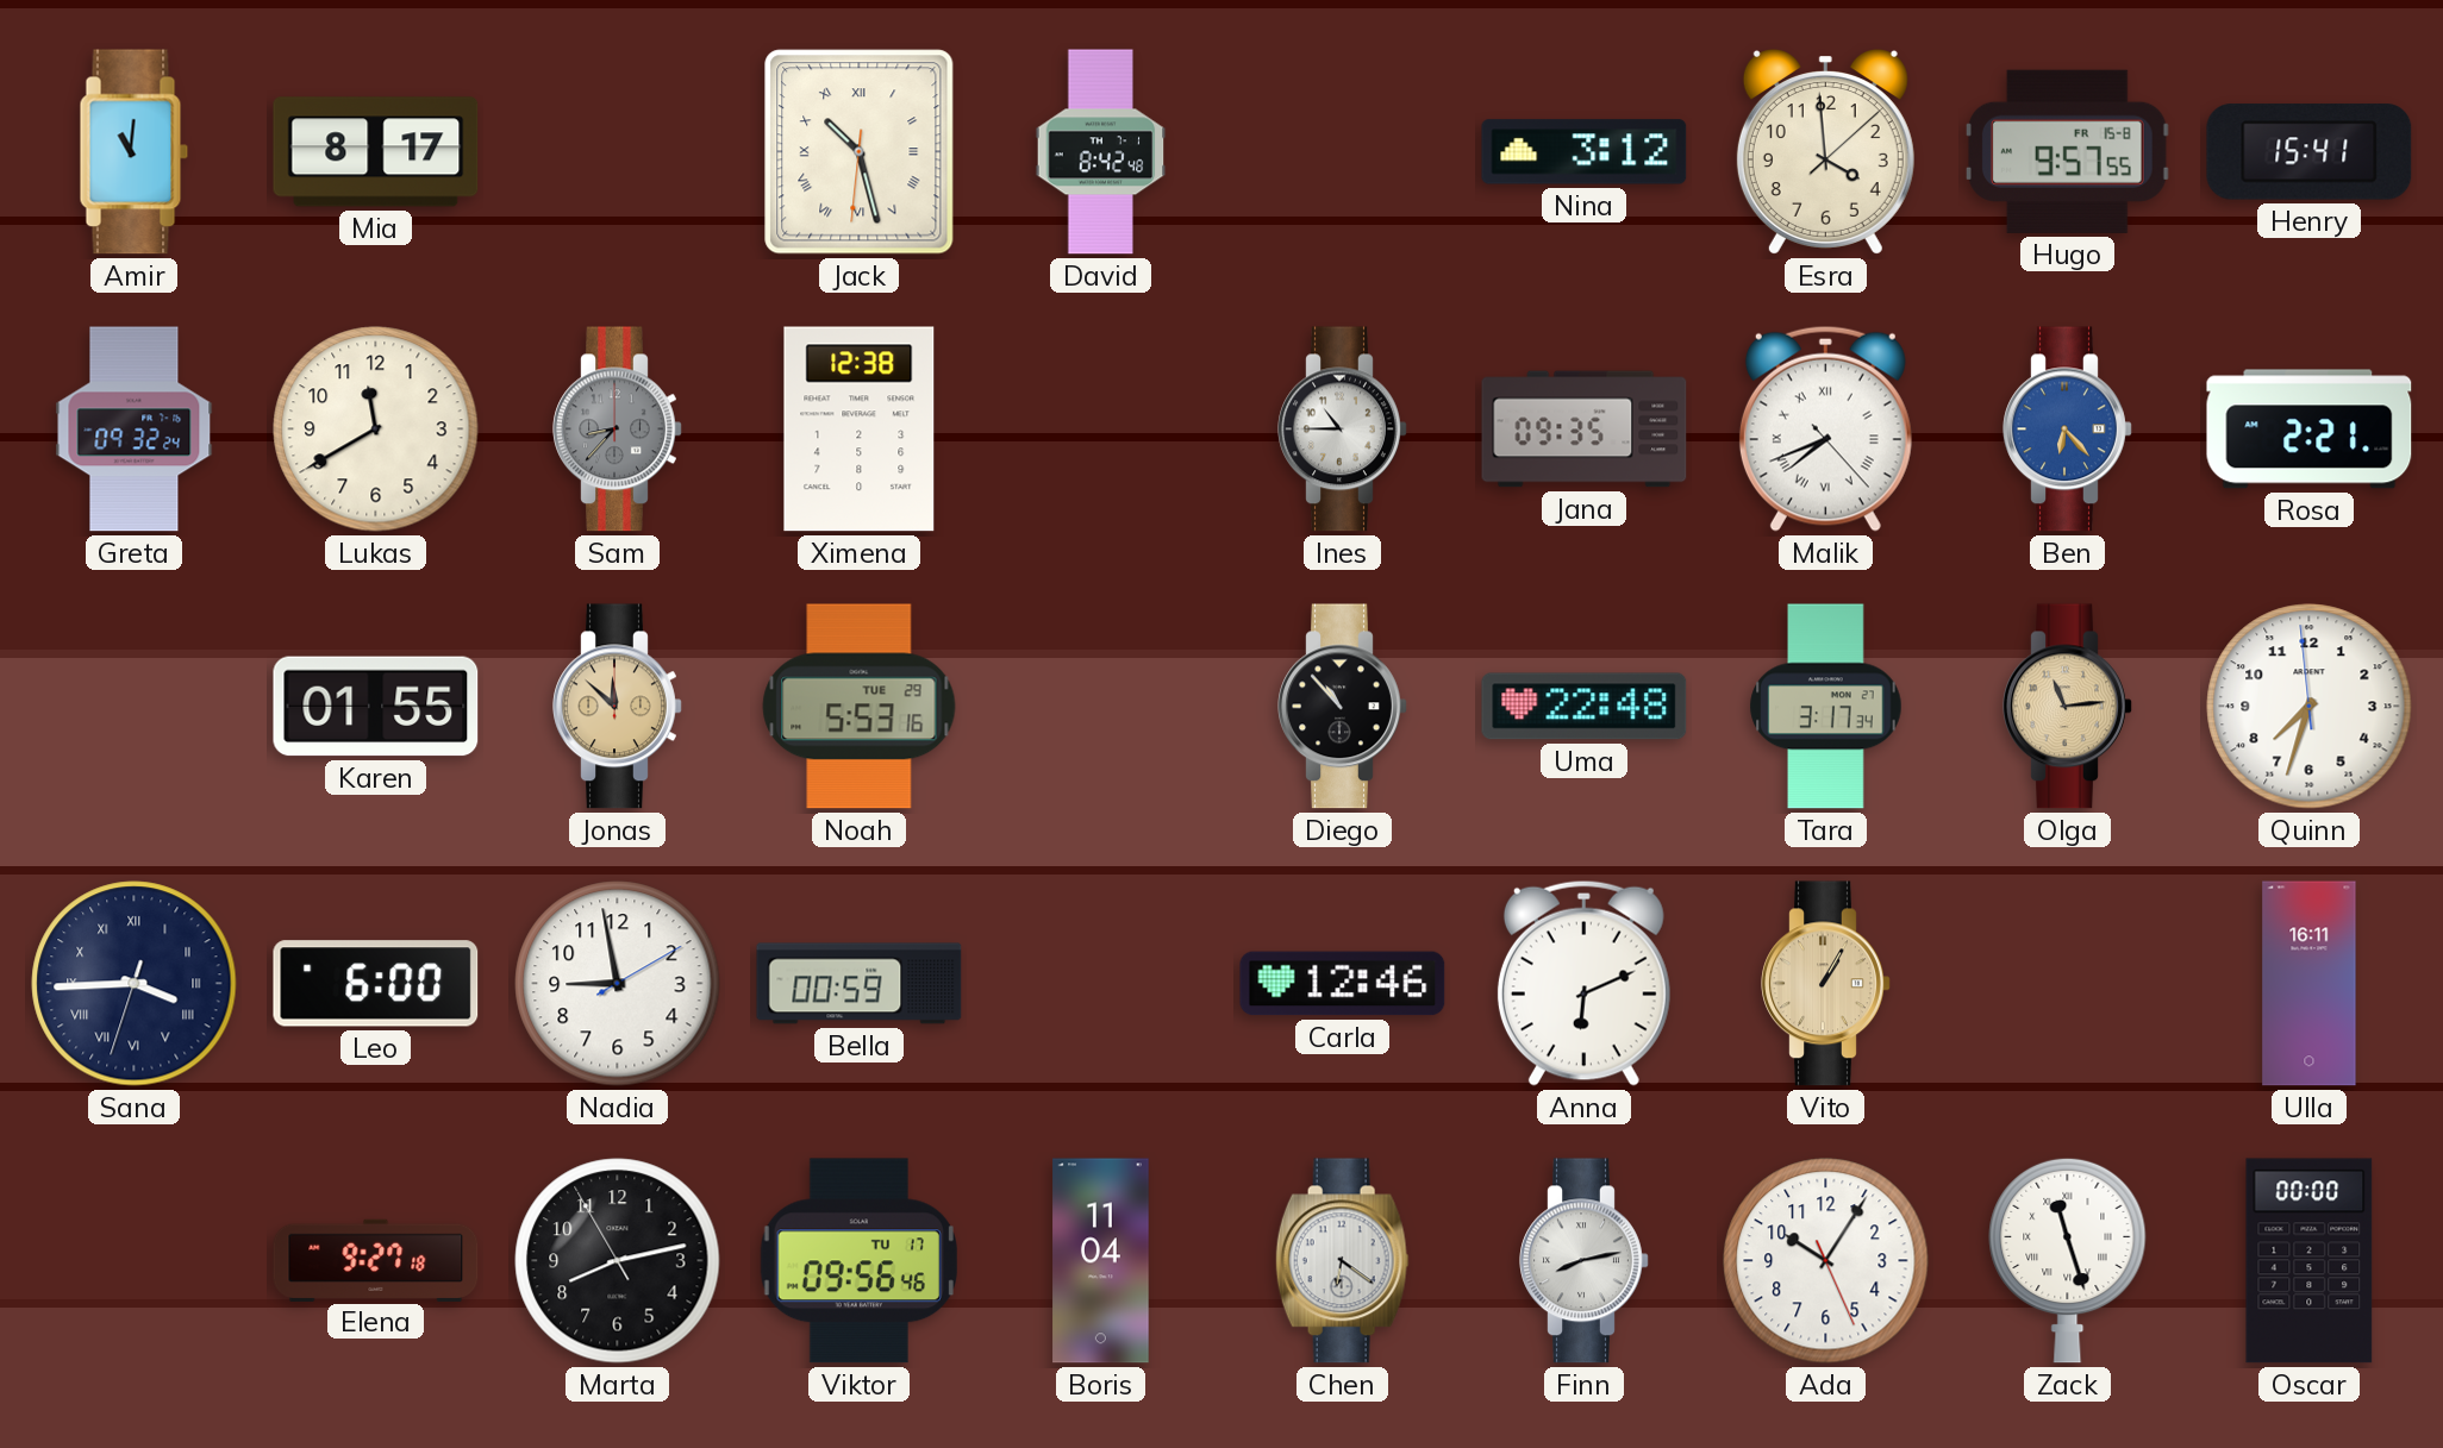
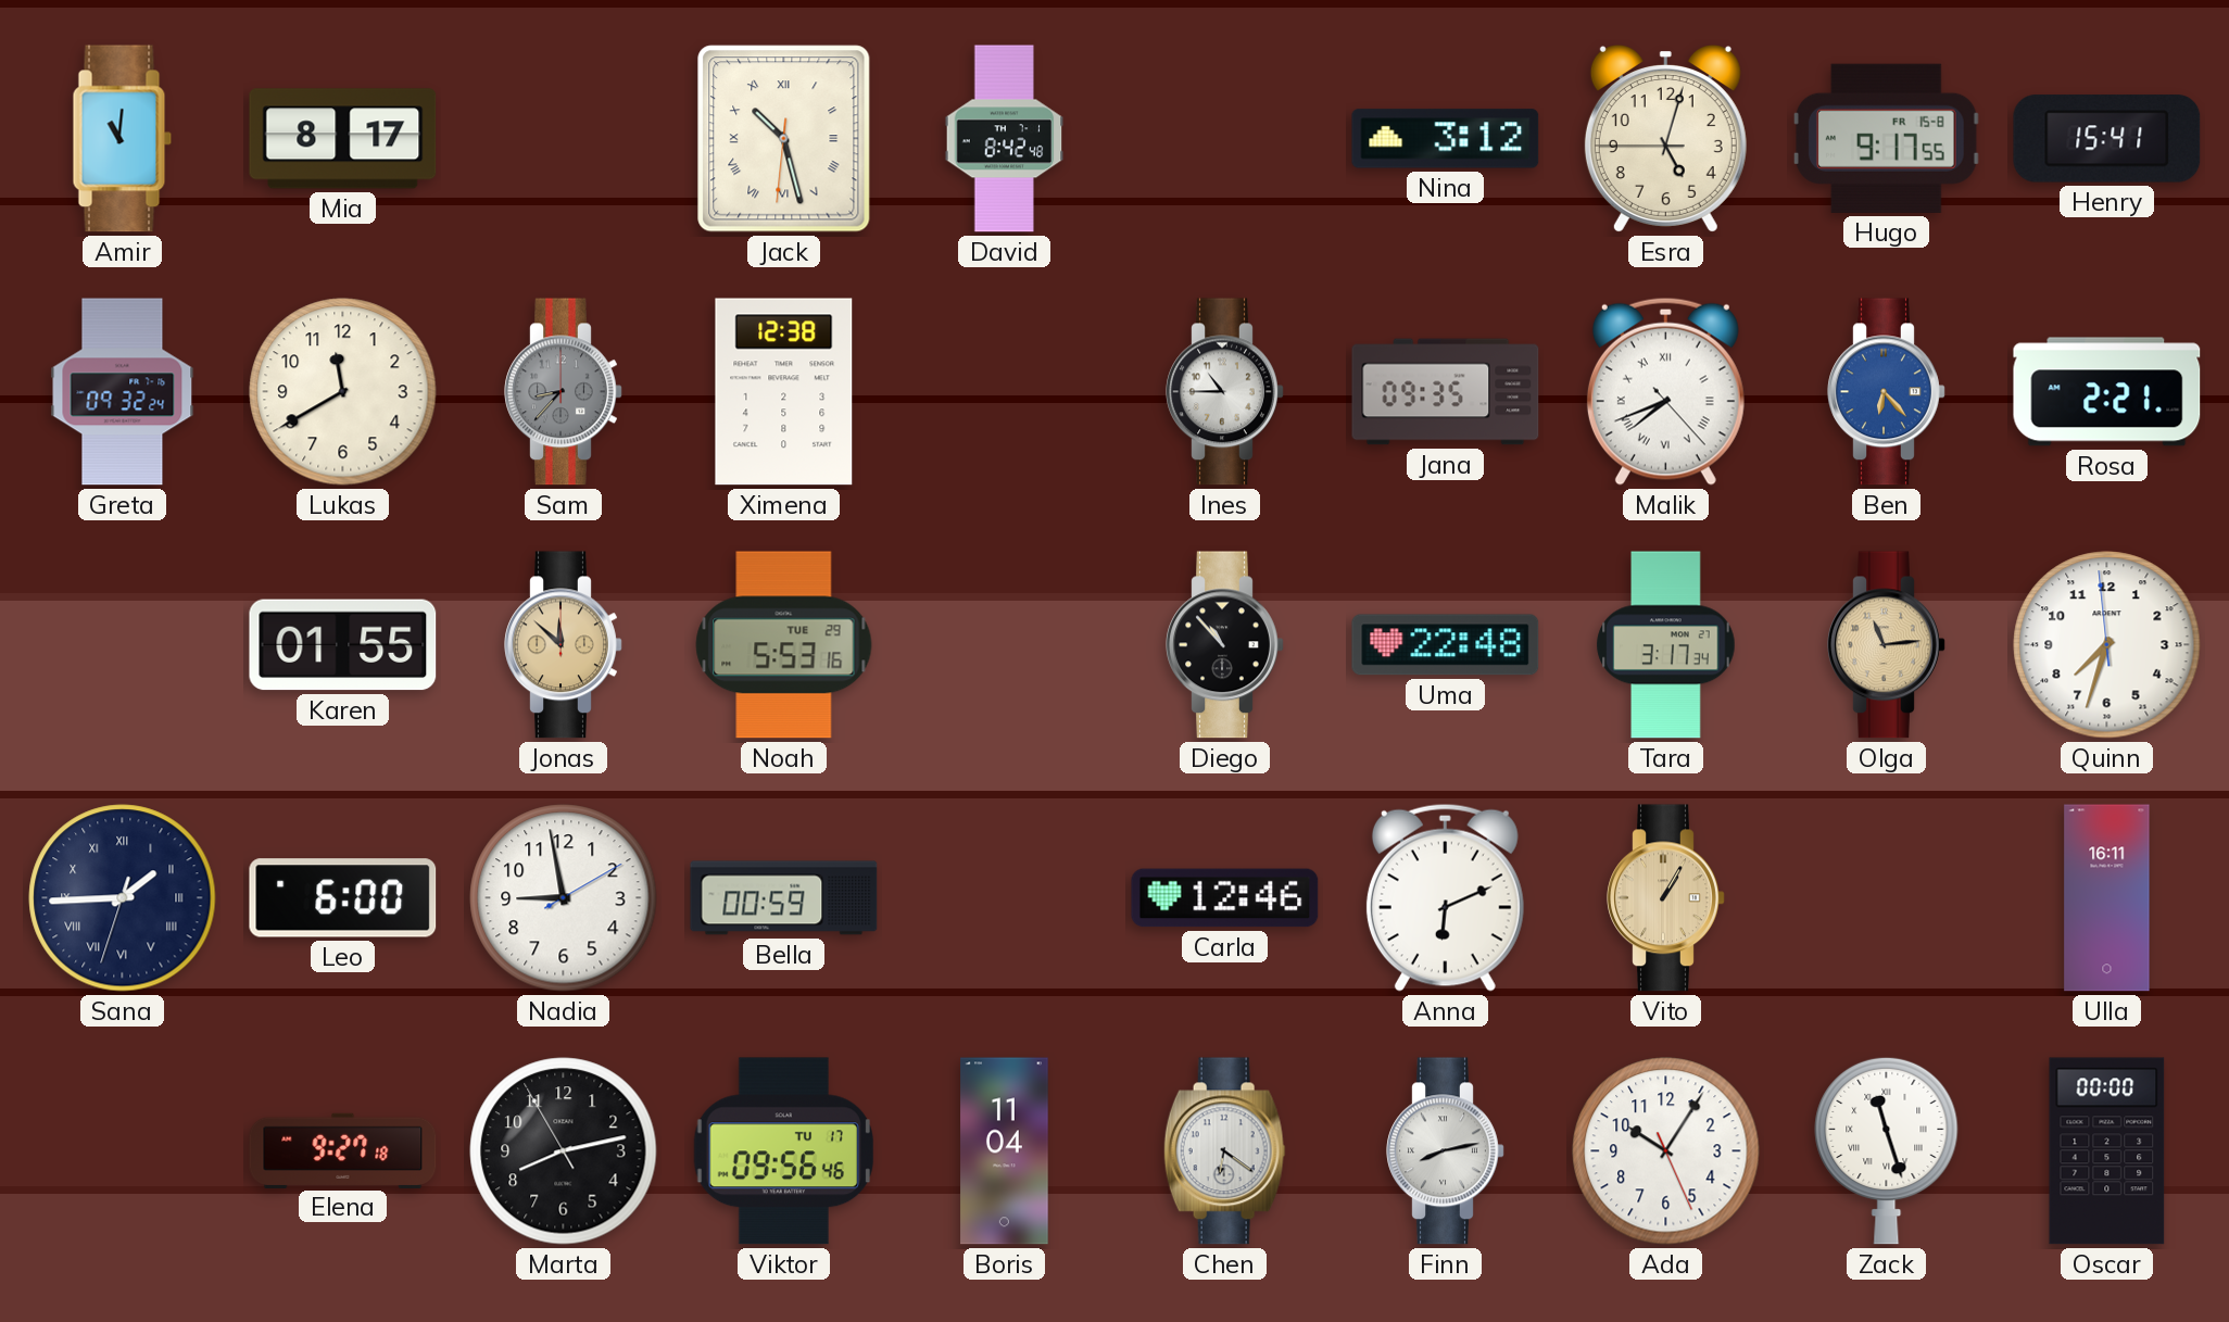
Esra: 3:59 -> 5:02
Hugo: 9:57 -> 9:17
Sana: 3:44 -> 1:44
